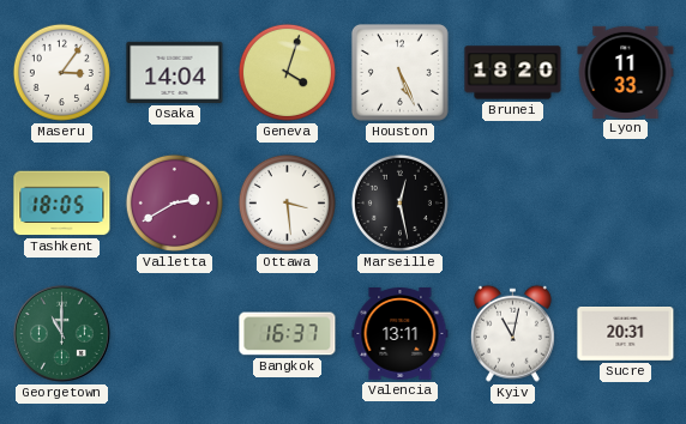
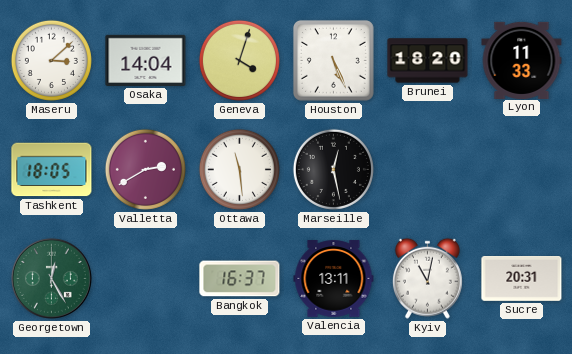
Maseru: 3:06 -> 3:08
Ottawa: 3:29 -> 11:29
Georgetown: 11:00 -> 12:25
